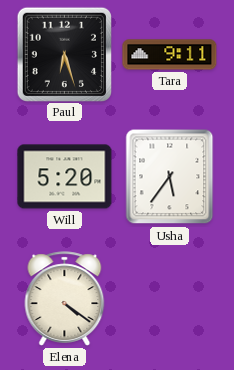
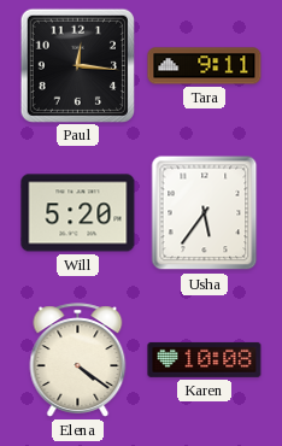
Paul: 6:27 -> 12:16
Karen: none -> 10:08
